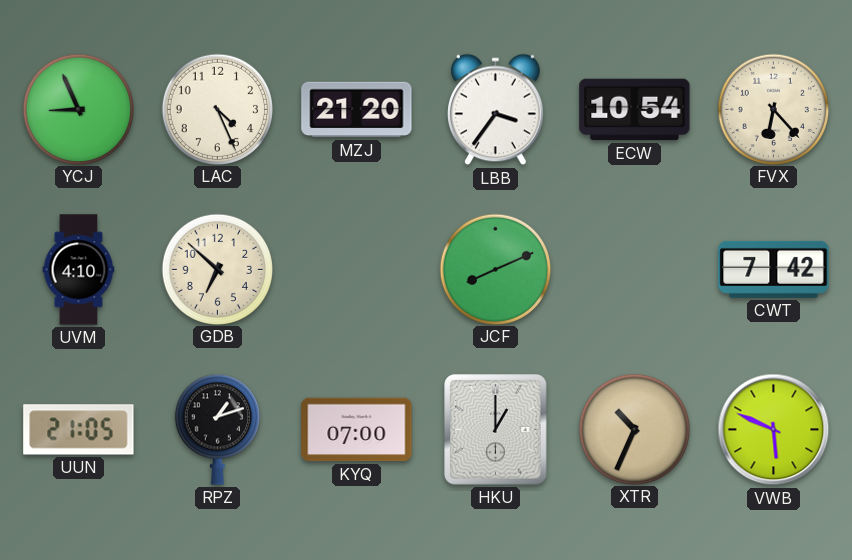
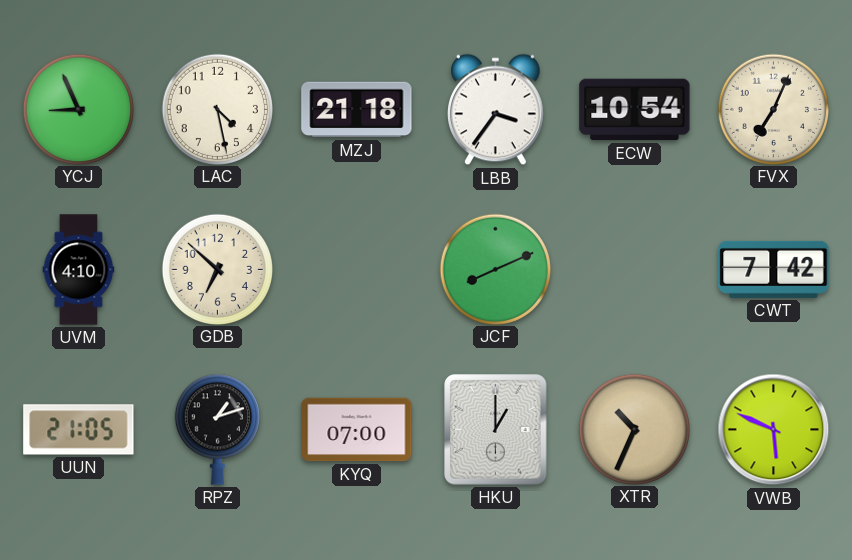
LAC: 4:26 -> 4:28
MZJ: 21:20 -> 21:18
FVX: 6:23 -> 7:04
